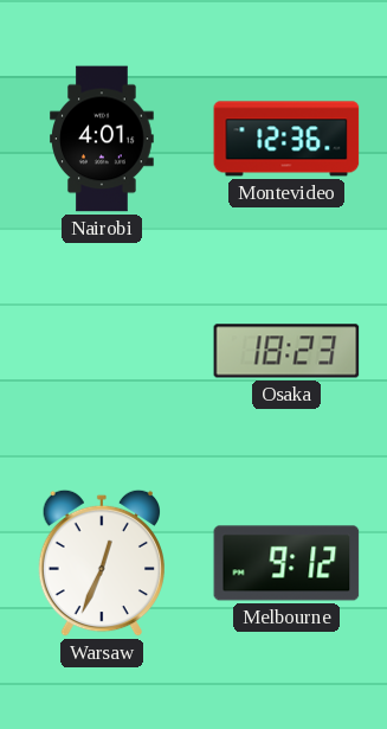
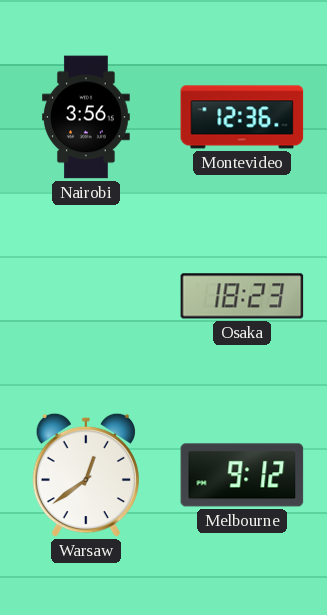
Nairobi: 4:01 -> 3:56
Warsaw: 12:34 -> 12:39
